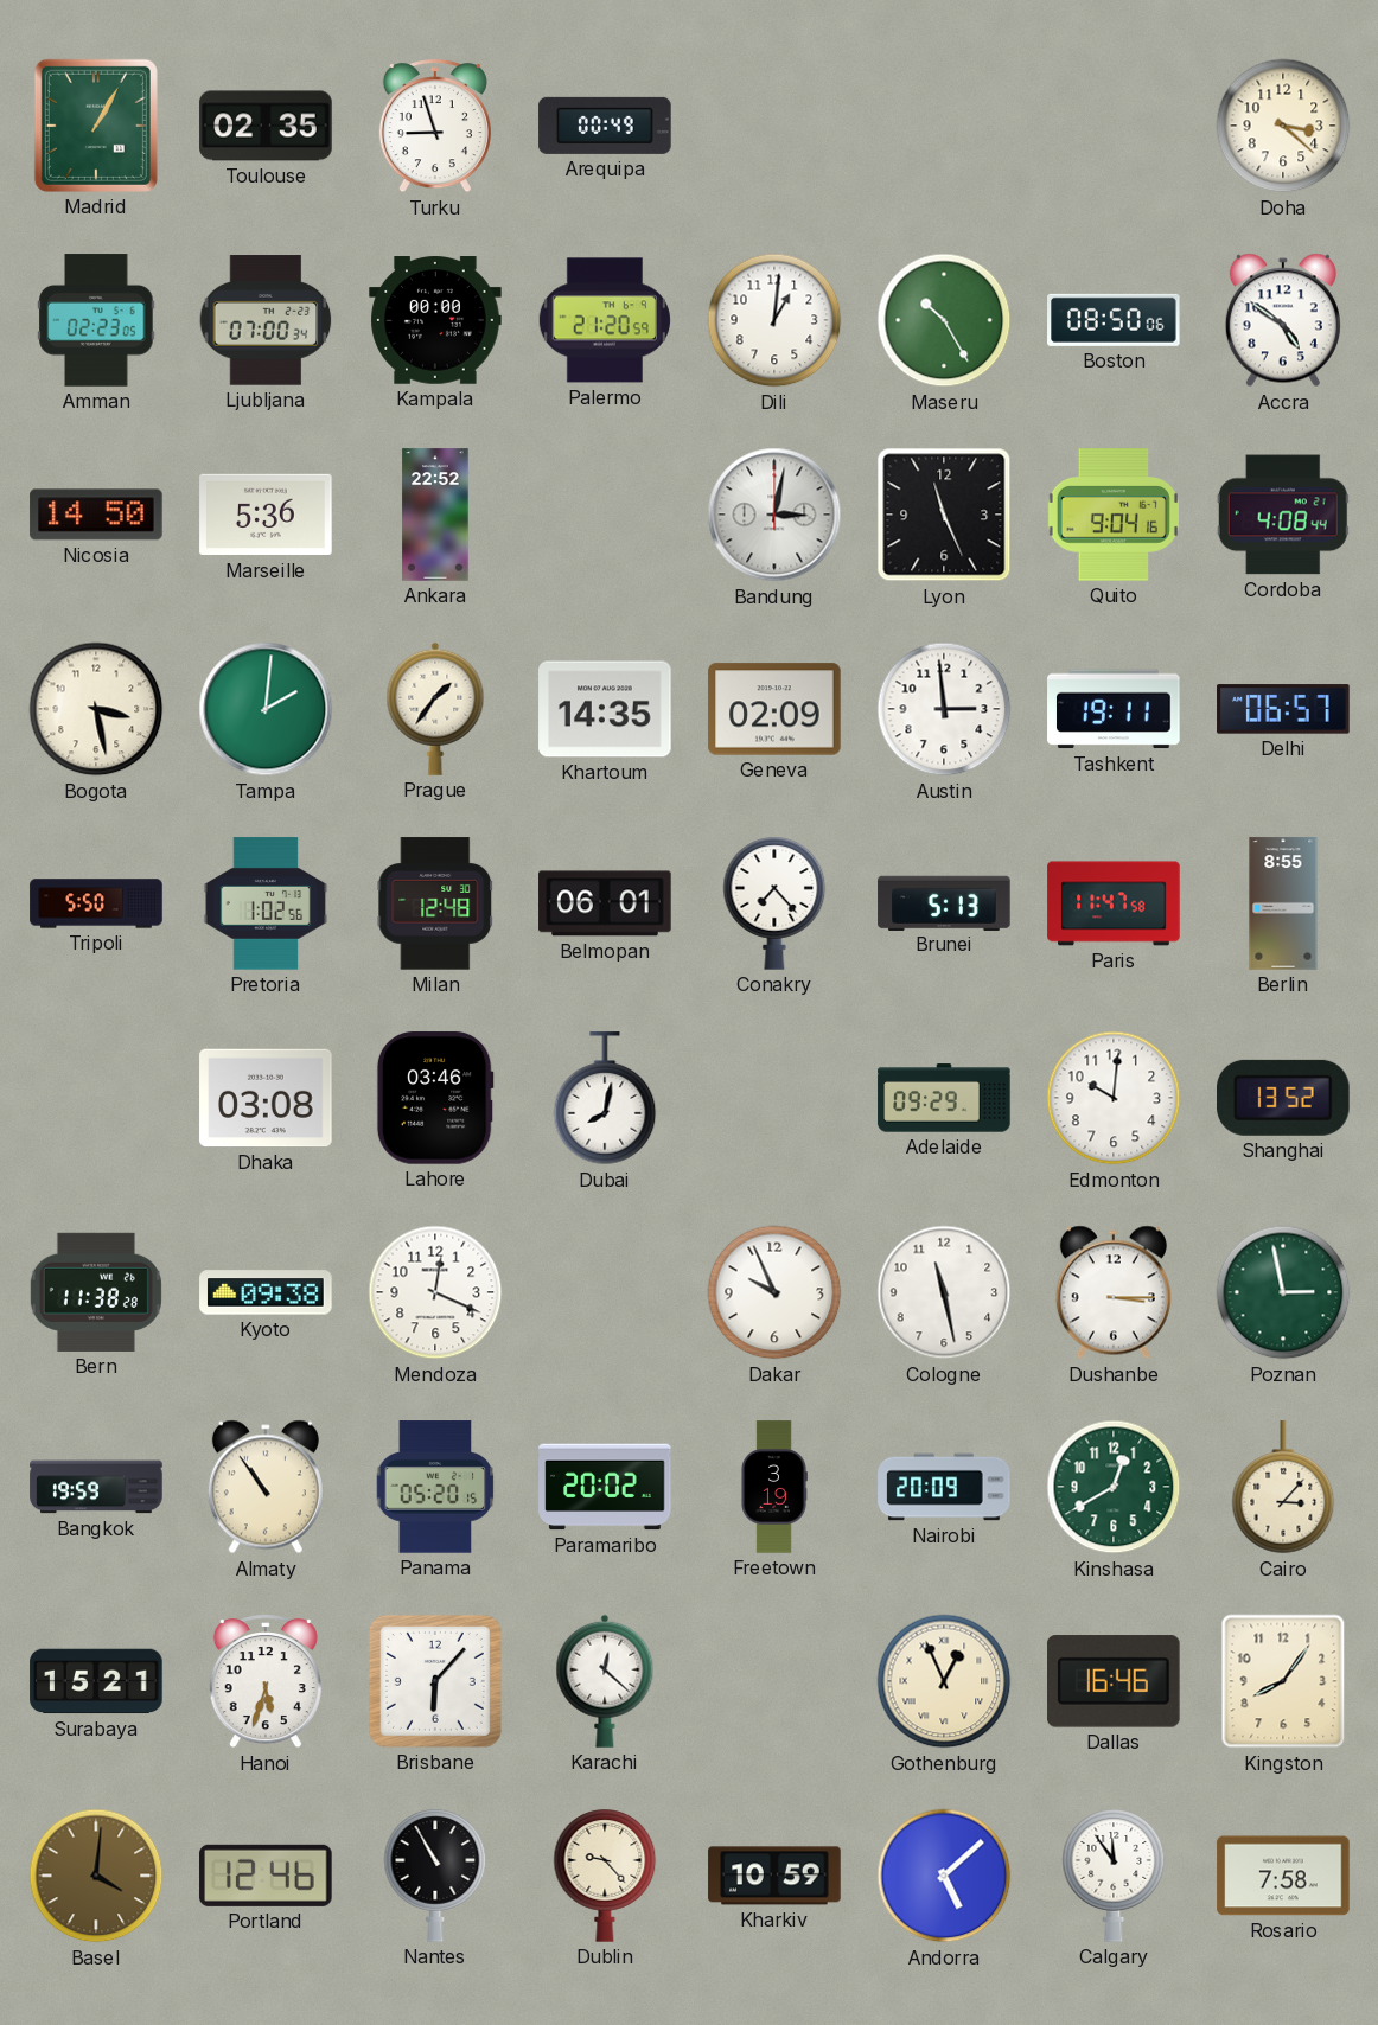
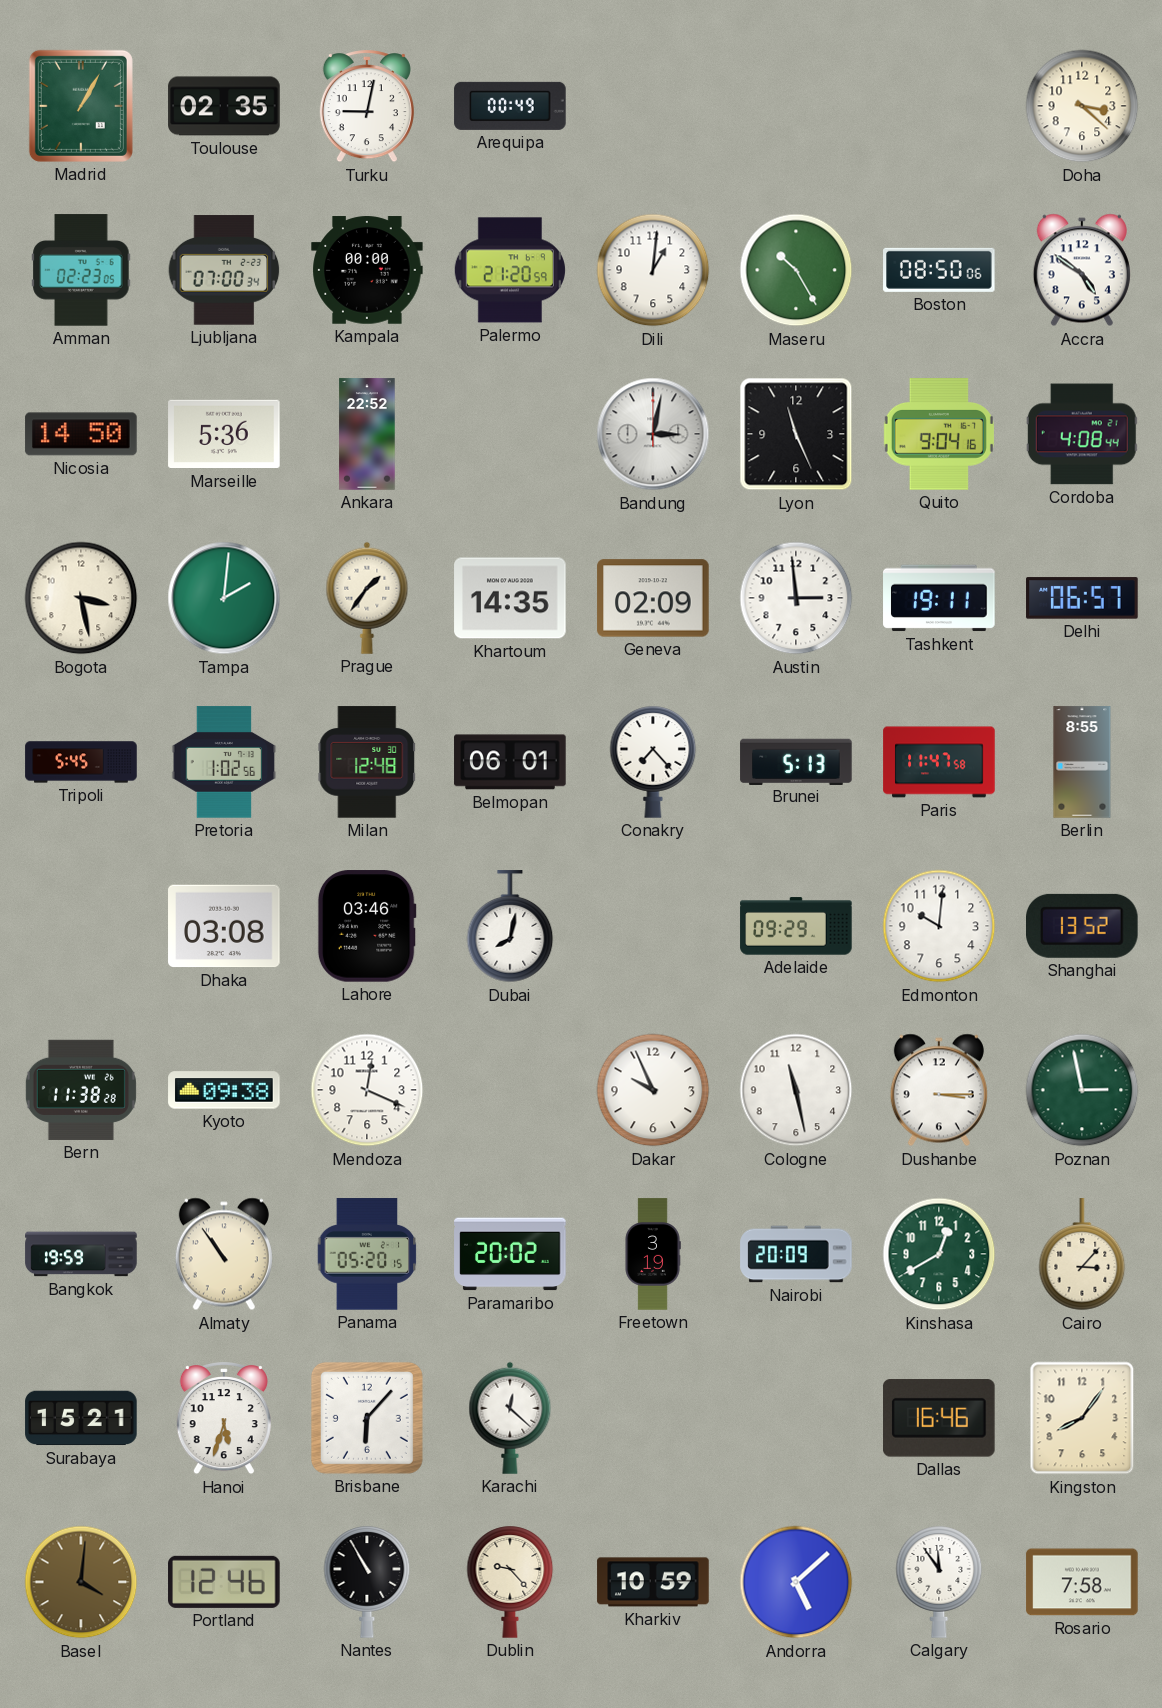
Turku: 8:57 -> 9:02
Tripoli: 5:50 -> 5:45
Gothenburg: 12:56 -> none
